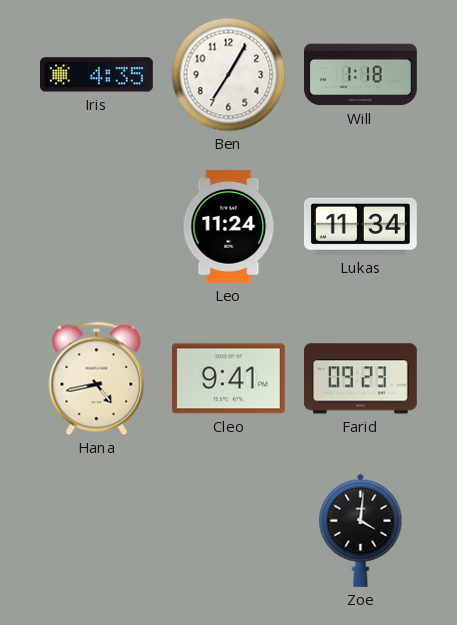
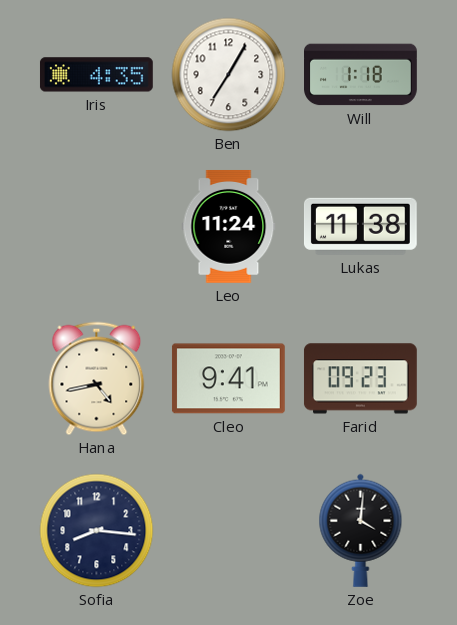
Lukas: 11:34 -> 11:38
Sofia: none -> 8:16
